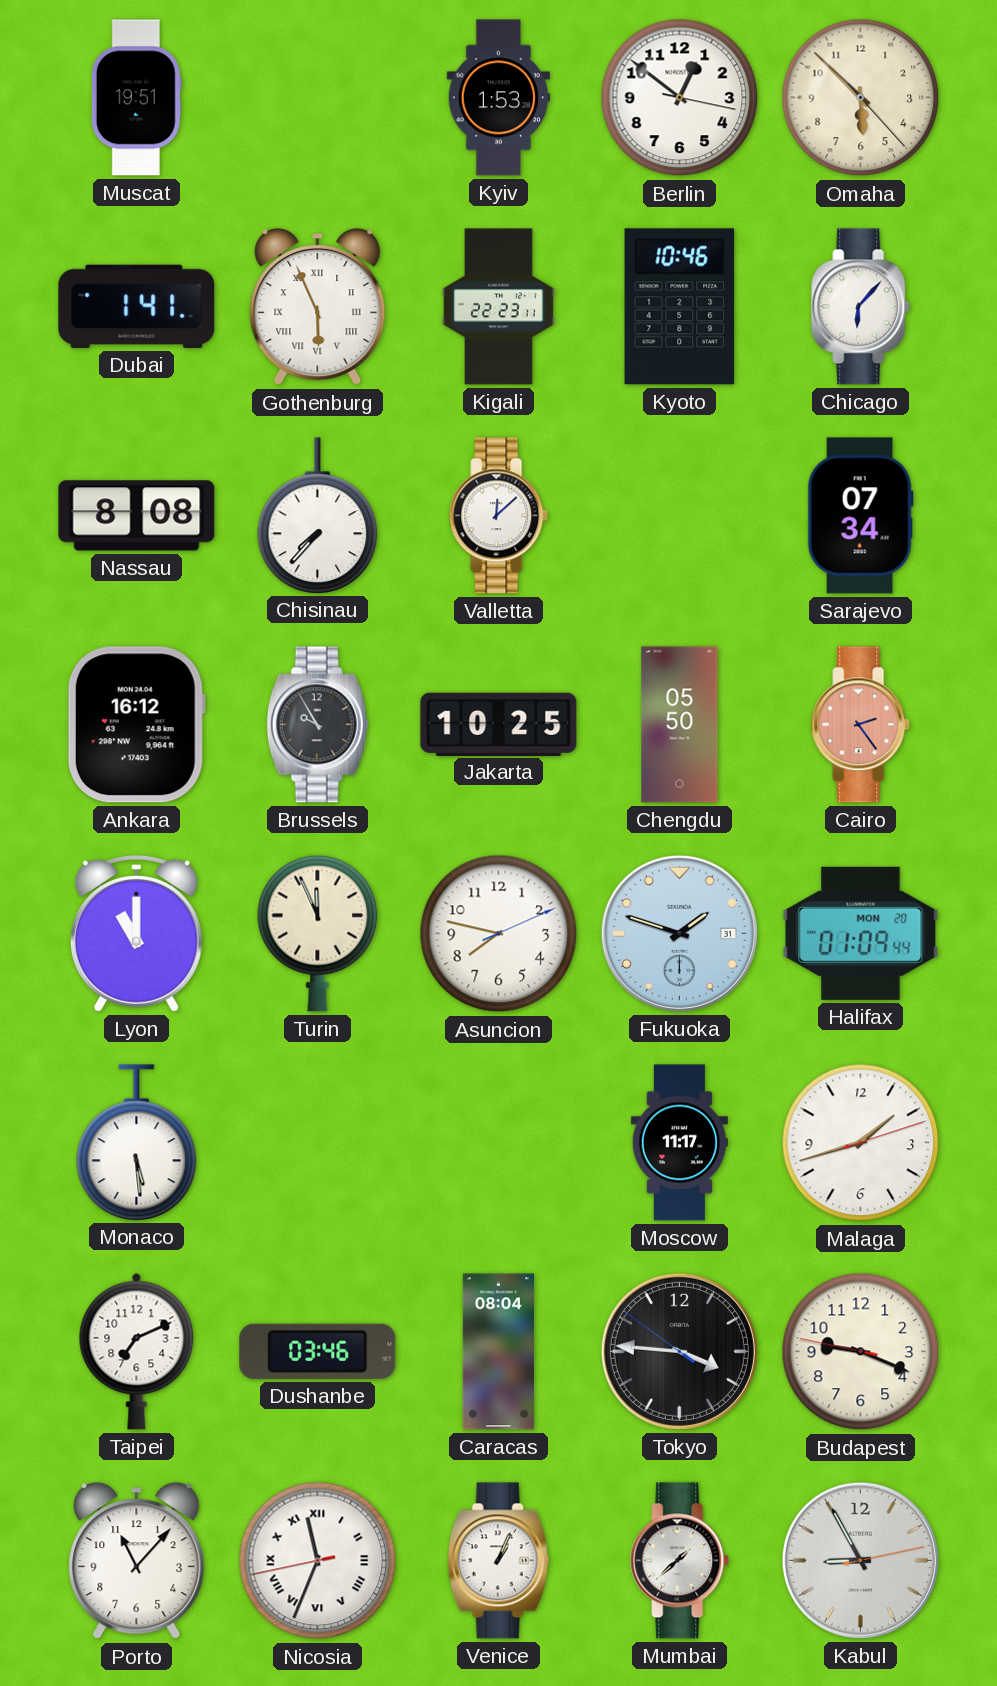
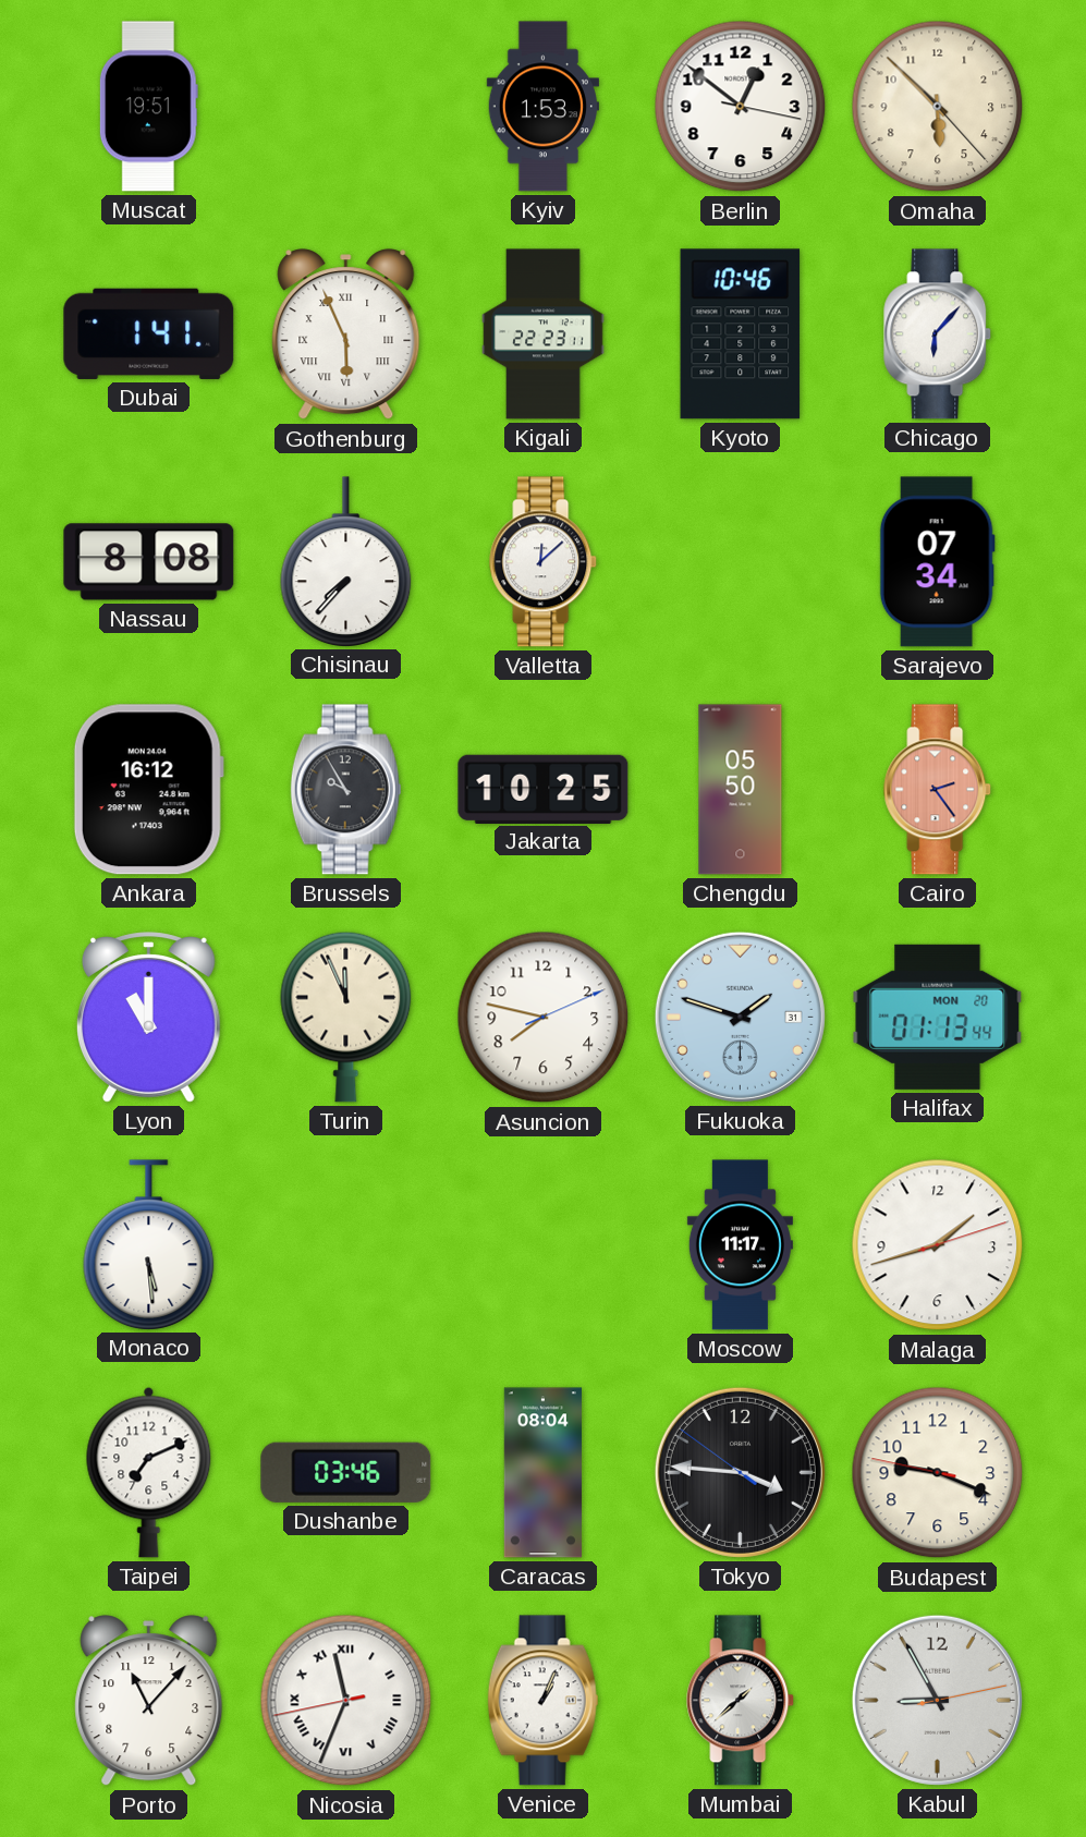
Halifax: 01:09 -> 01:13
